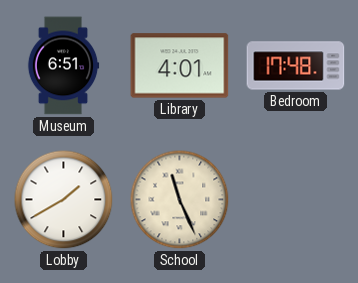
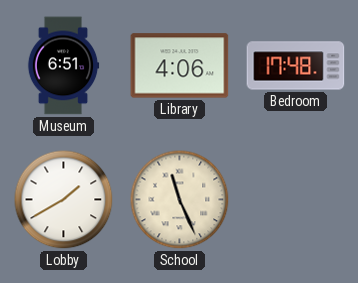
Library: 4:01 -> 4:06
